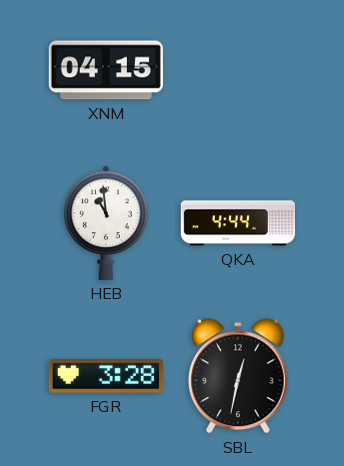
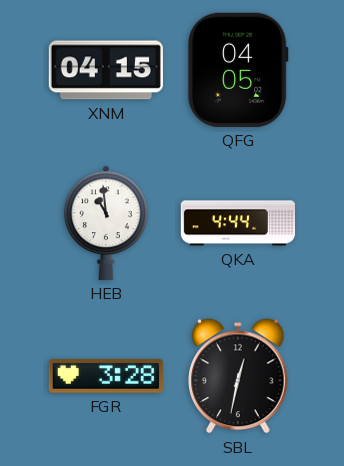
QFG: none -> 04:05
